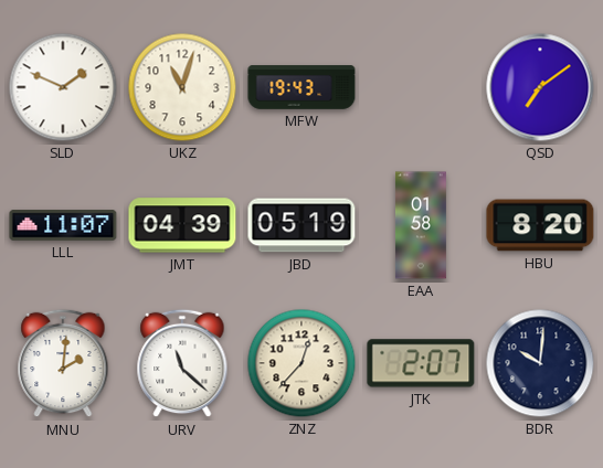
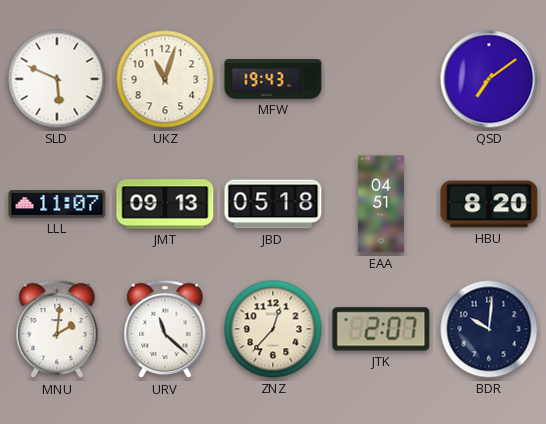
SLD: 1:49 -> 5:49
JMT: 04:39 -> 09:13
JBD: 05:19 -> 05:18
EAA: 01:58 -> 04:51
